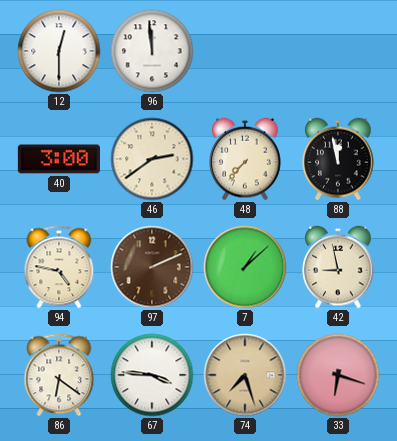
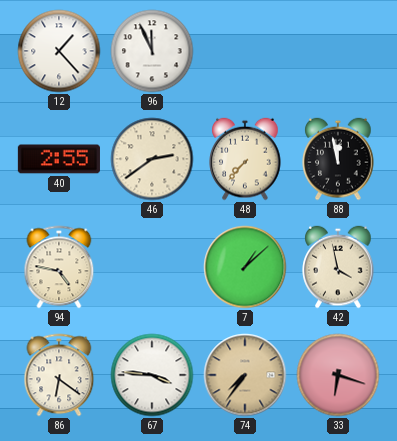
12: 12:30 -> 1:23
96: 11:59 -> 11:56
40: 3:00 -> 2:55
97: 2:11 -> none
42: 8:58 -> 3:58
74: 7:27 -> 7:36
